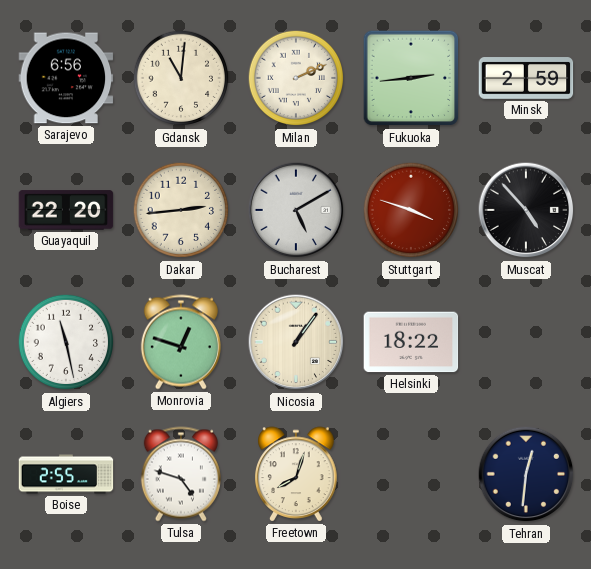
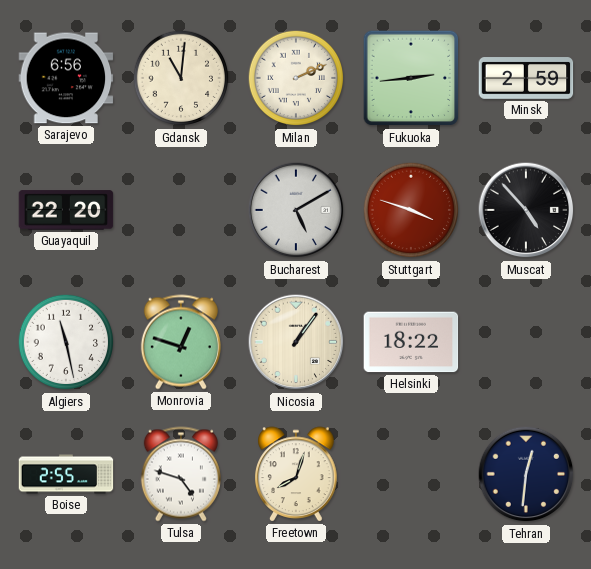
Dakar: 2:44 -> none
